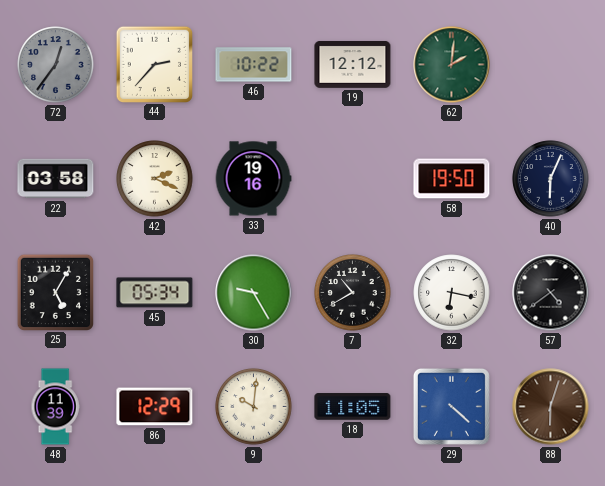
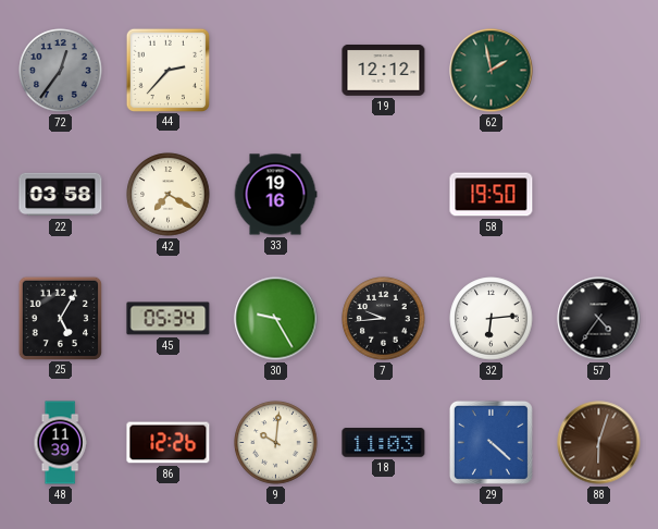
46: 10:22 -> none
62: 2:01 -> 1:58
42: 2:19 -> 7:20
40: 6:04 -> none
7: 10:40 -> 9:44
32: 6:17 -> 6:14
57: 4:39 -> 4:36
86: 12:29 -> 12:26
18: 11:05 -> 11:03
